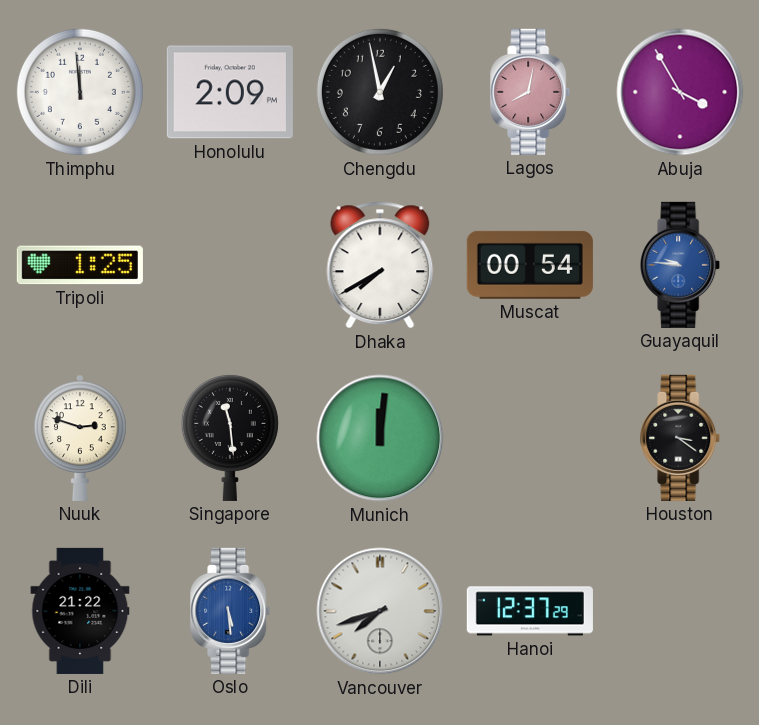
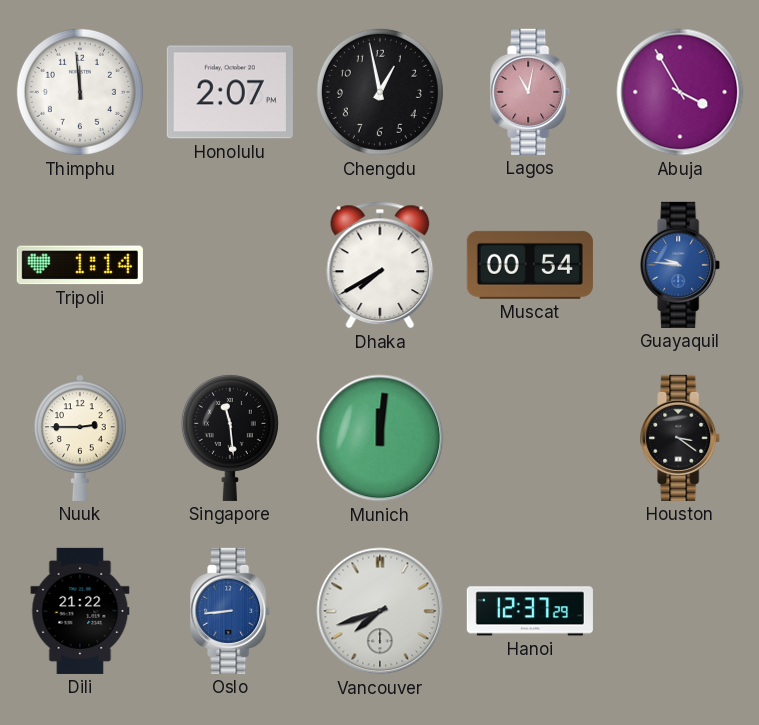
Honolulu: 2:09 -> 2:07
Lagos: 8:02 -> 11:02
Tripoli: 1:25 -> 1:14
Nuuk: 2:48 -> 2:45
Oslo: 5:29 -> 8:44
